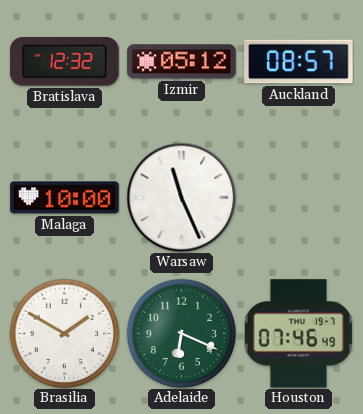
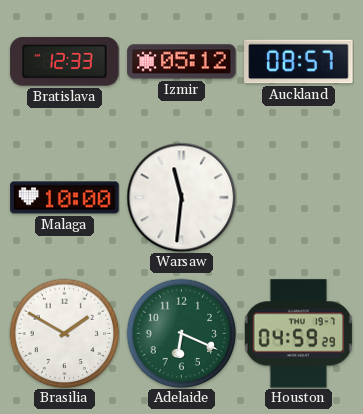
Bratislava: 12:32 -> 12:33
Warsaw: 11:26 -> 11:31
Houston: 07:46 -> 04:59
